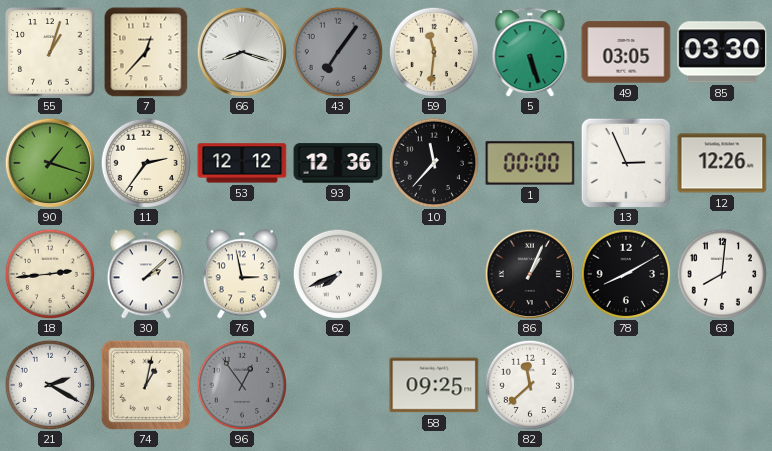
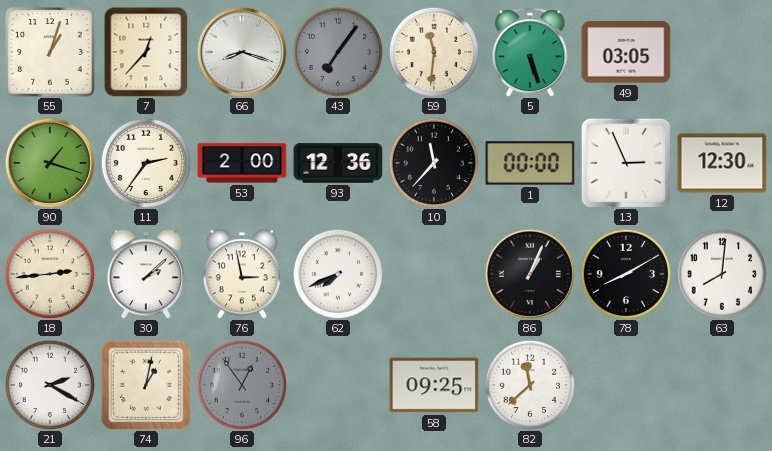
85: 03:30 -> none
53: 12:12 -> 2:00
12: 12:26 -> 12:30
